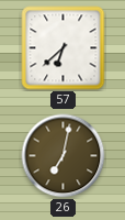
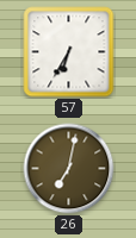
57: 6:38 -> 6:35
